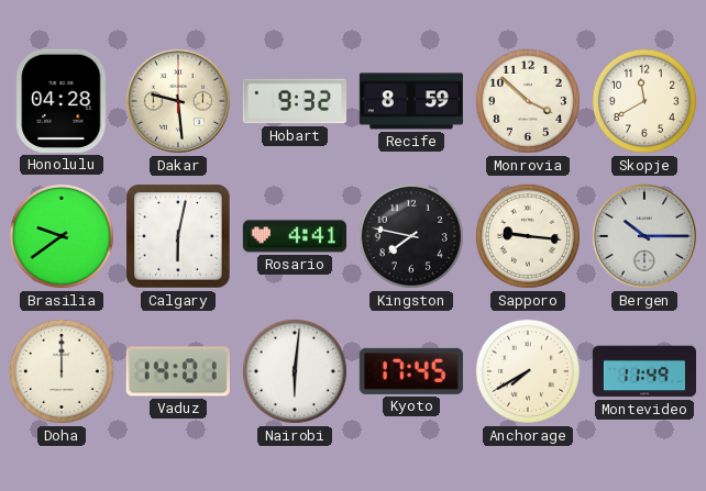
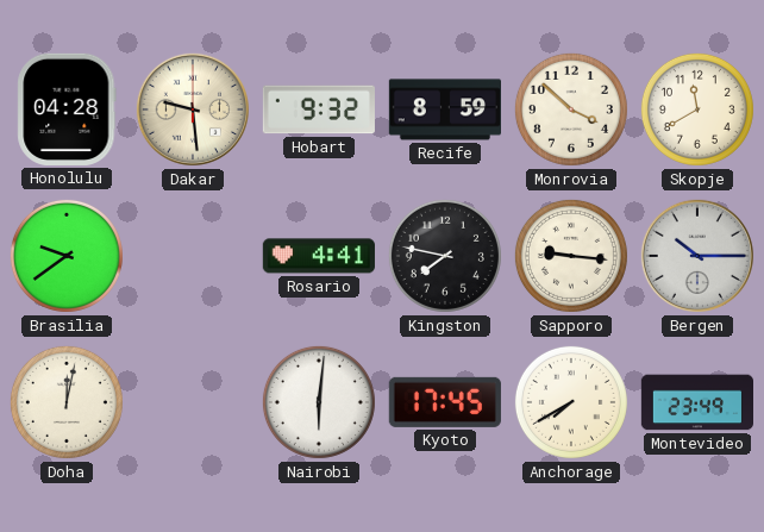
Calgary: 6:02 -> none
Doha: 12:00 -> 12:02
Vaduz: 14:01 -> none
Montevideo: 11:49 -> 23:49
